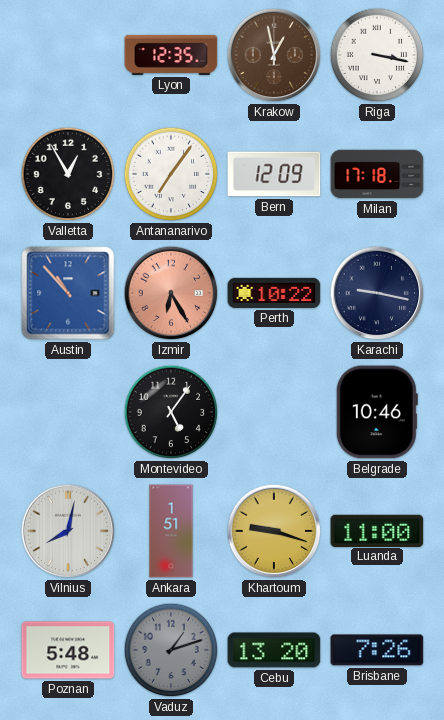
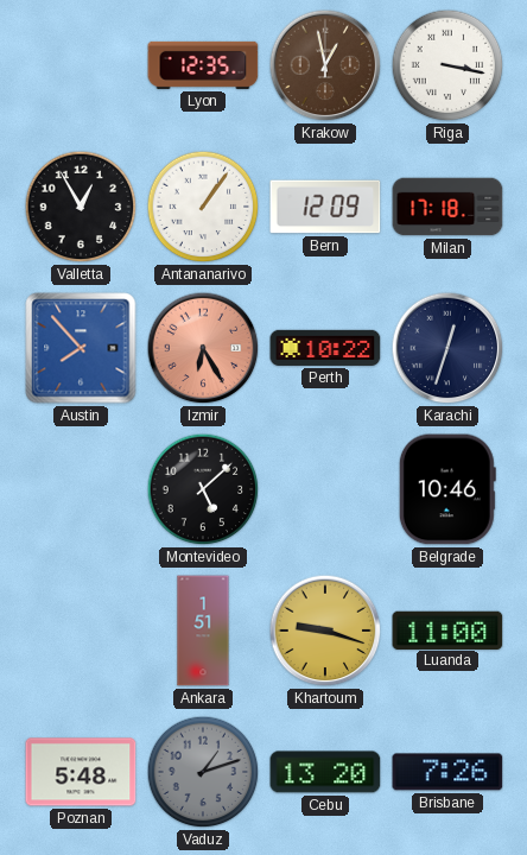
Antananarivo: 7:06 -> 1:06
Austin: 10:53 -> 7:53
Karachi: 9:17 -> 12:33
Montevideo: 5:06 -> 5:08
Vilnius: 8:02 -> none
